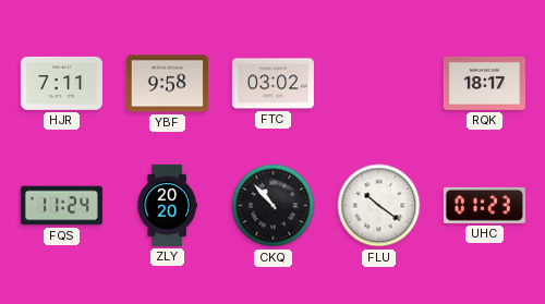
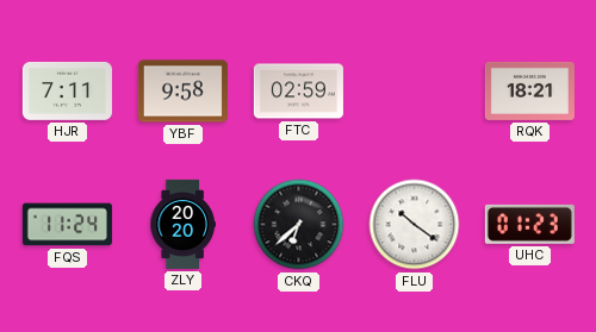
FTC: 03:02 -> 02:59
RQK: 18:17 -> 18:21
CKQ: 10:53 -> 6:38
